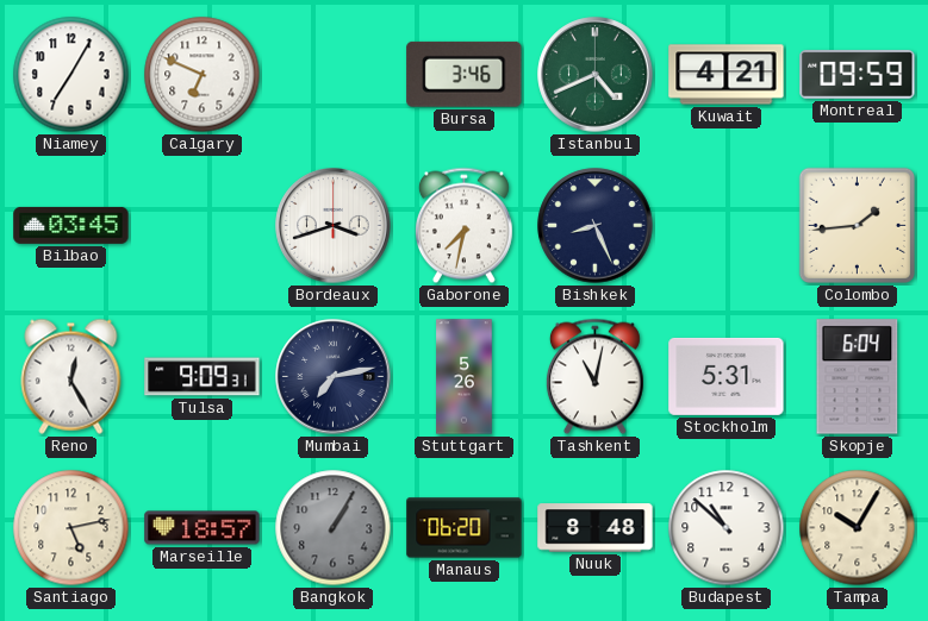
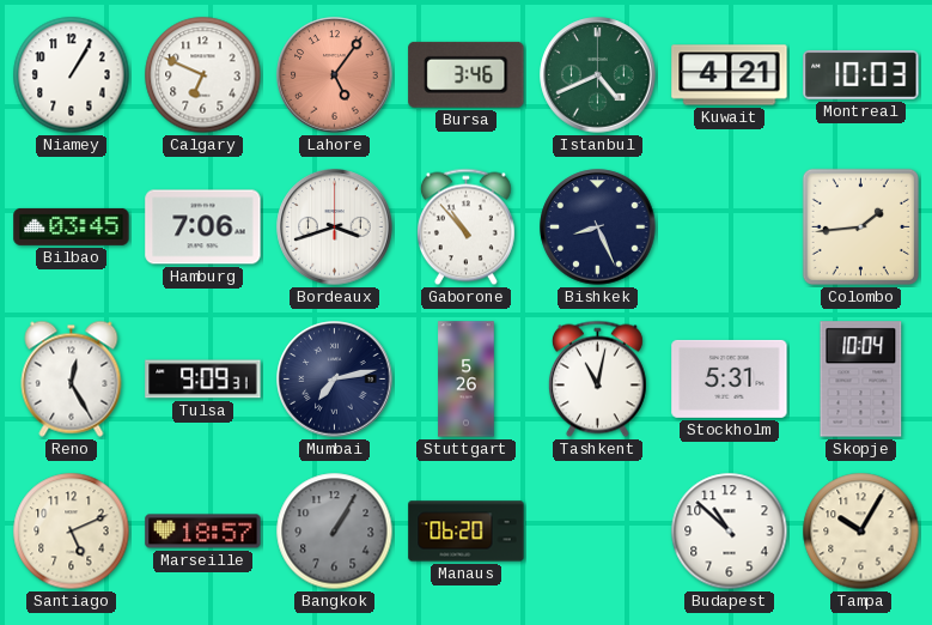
Niamey: 7:05 -> 1:05
Lahore: none -> 5:06
Montreal: 09:59 -> 10:03
Hamburg: none -> 7:06
Gaborone: 7:32 -> 10:53
Skopje: 6:04 -> 10:04
Santiago: 5:13 -> 5:11
Nuuk: 8:48 -> none
